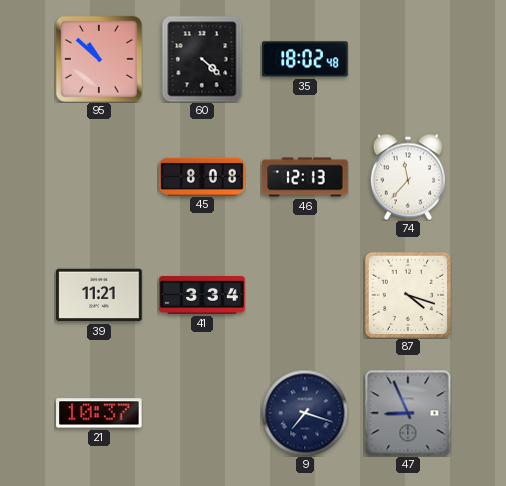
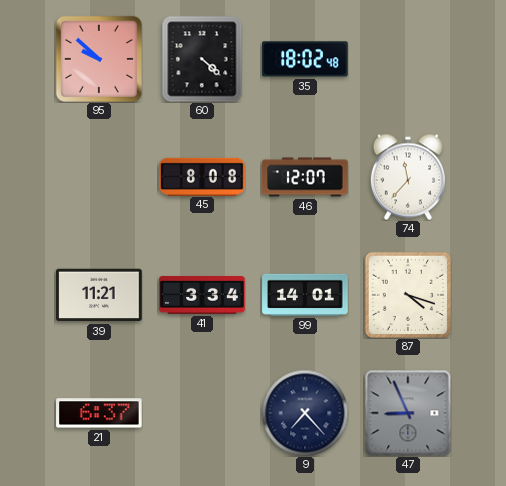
95: 10:52 -> 9:52
46: 12:13 -> 12:07
99: none -> 14:01
21: 10:37 -> 6:37
9: 7:18 -> 7:23
